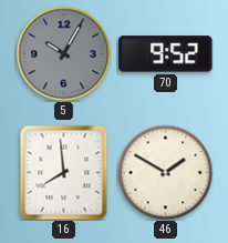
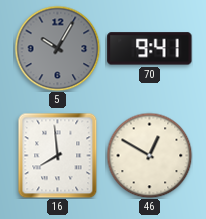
70: 9:52 -> 9:41
46: 1:50 -> 12:50
